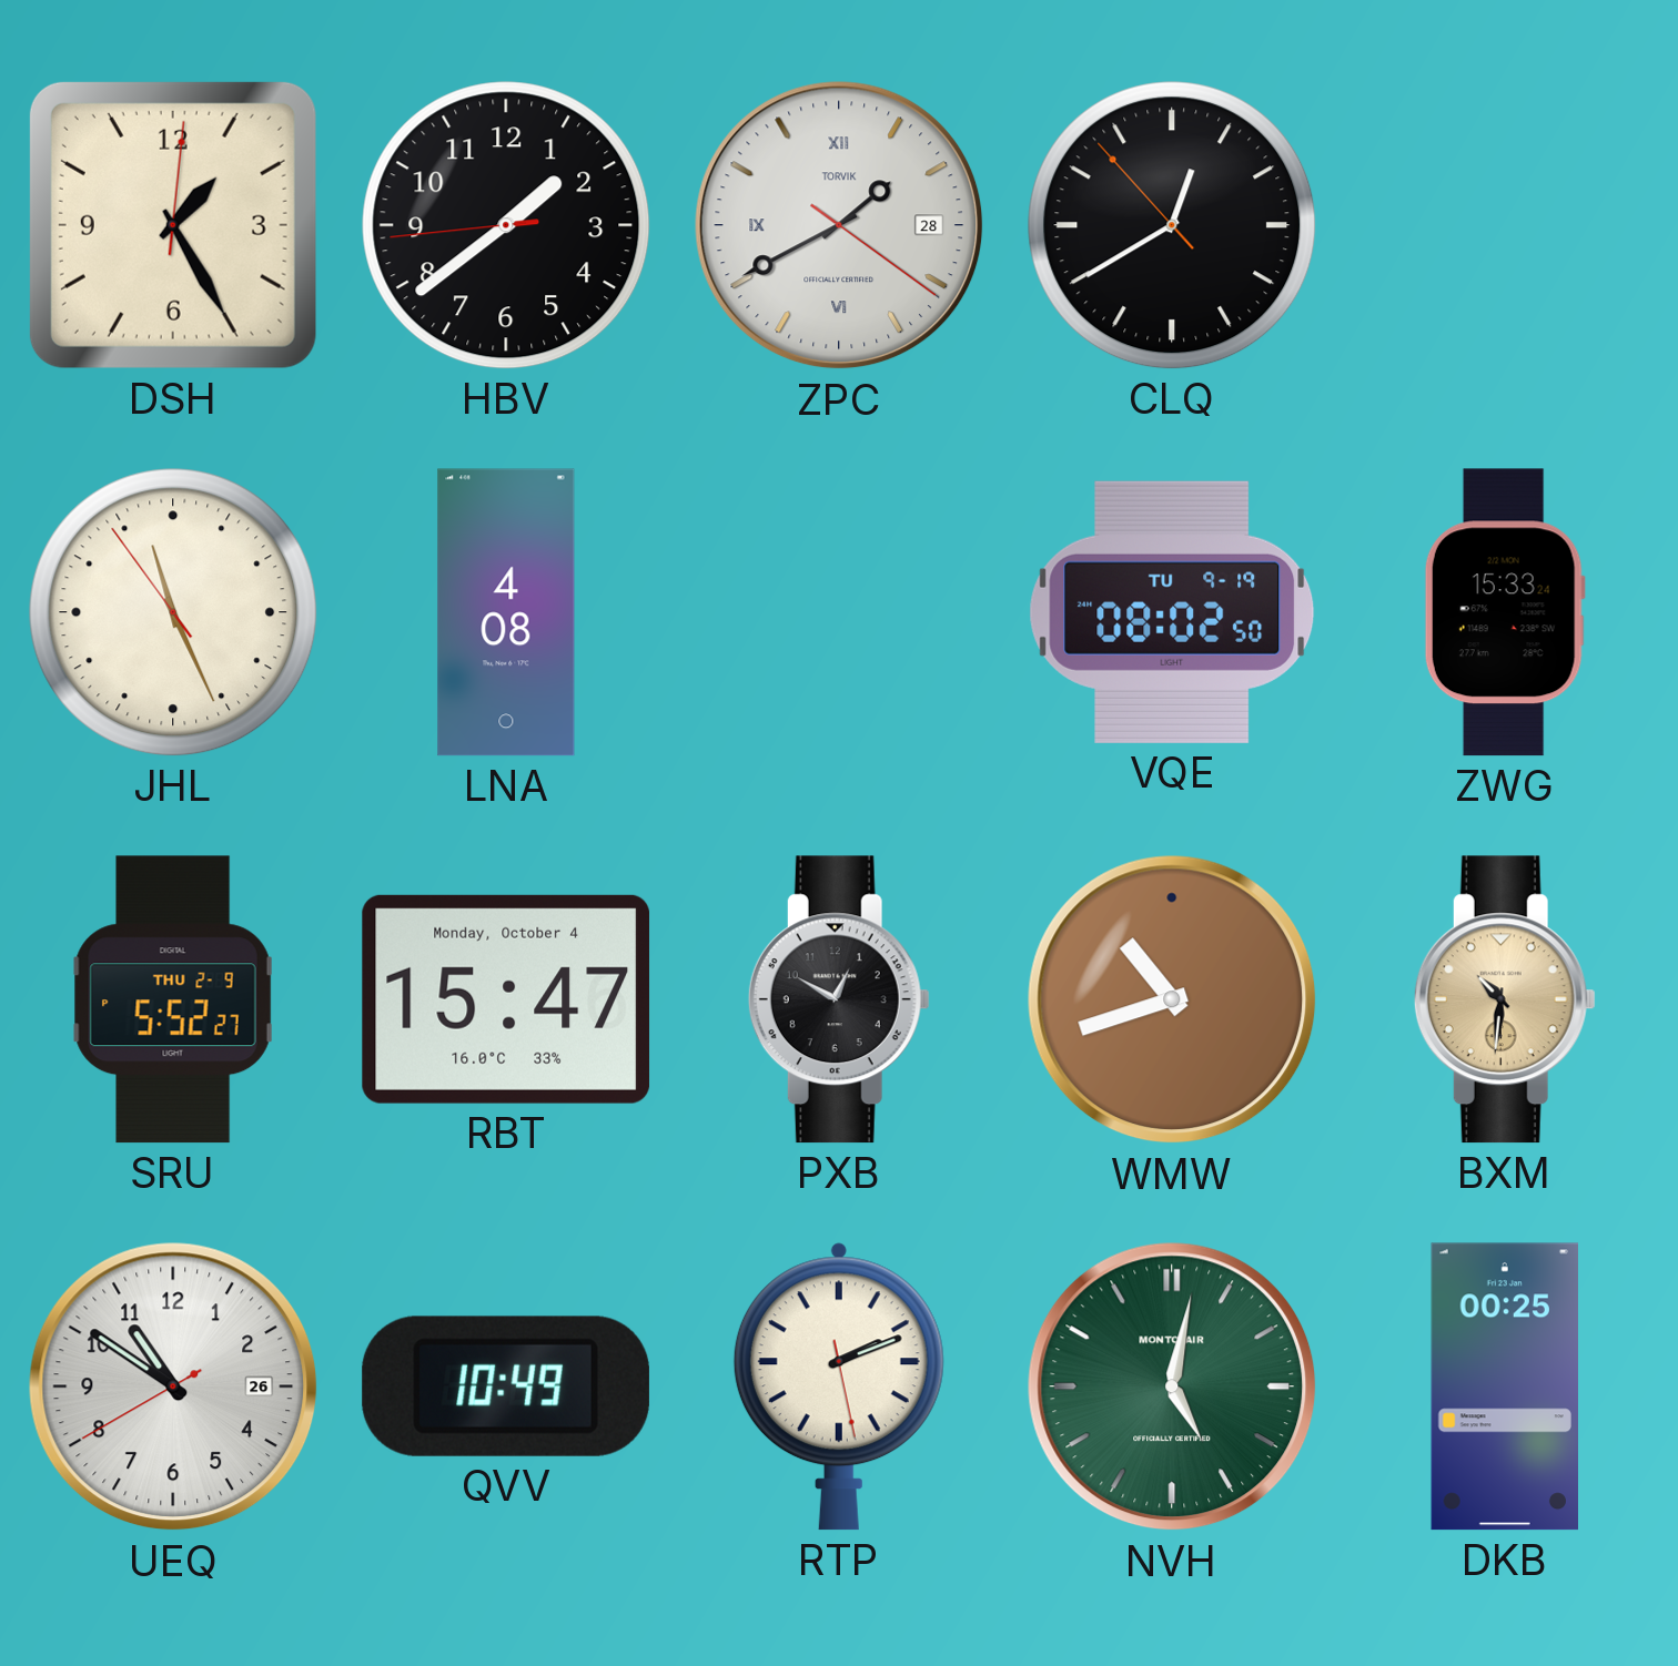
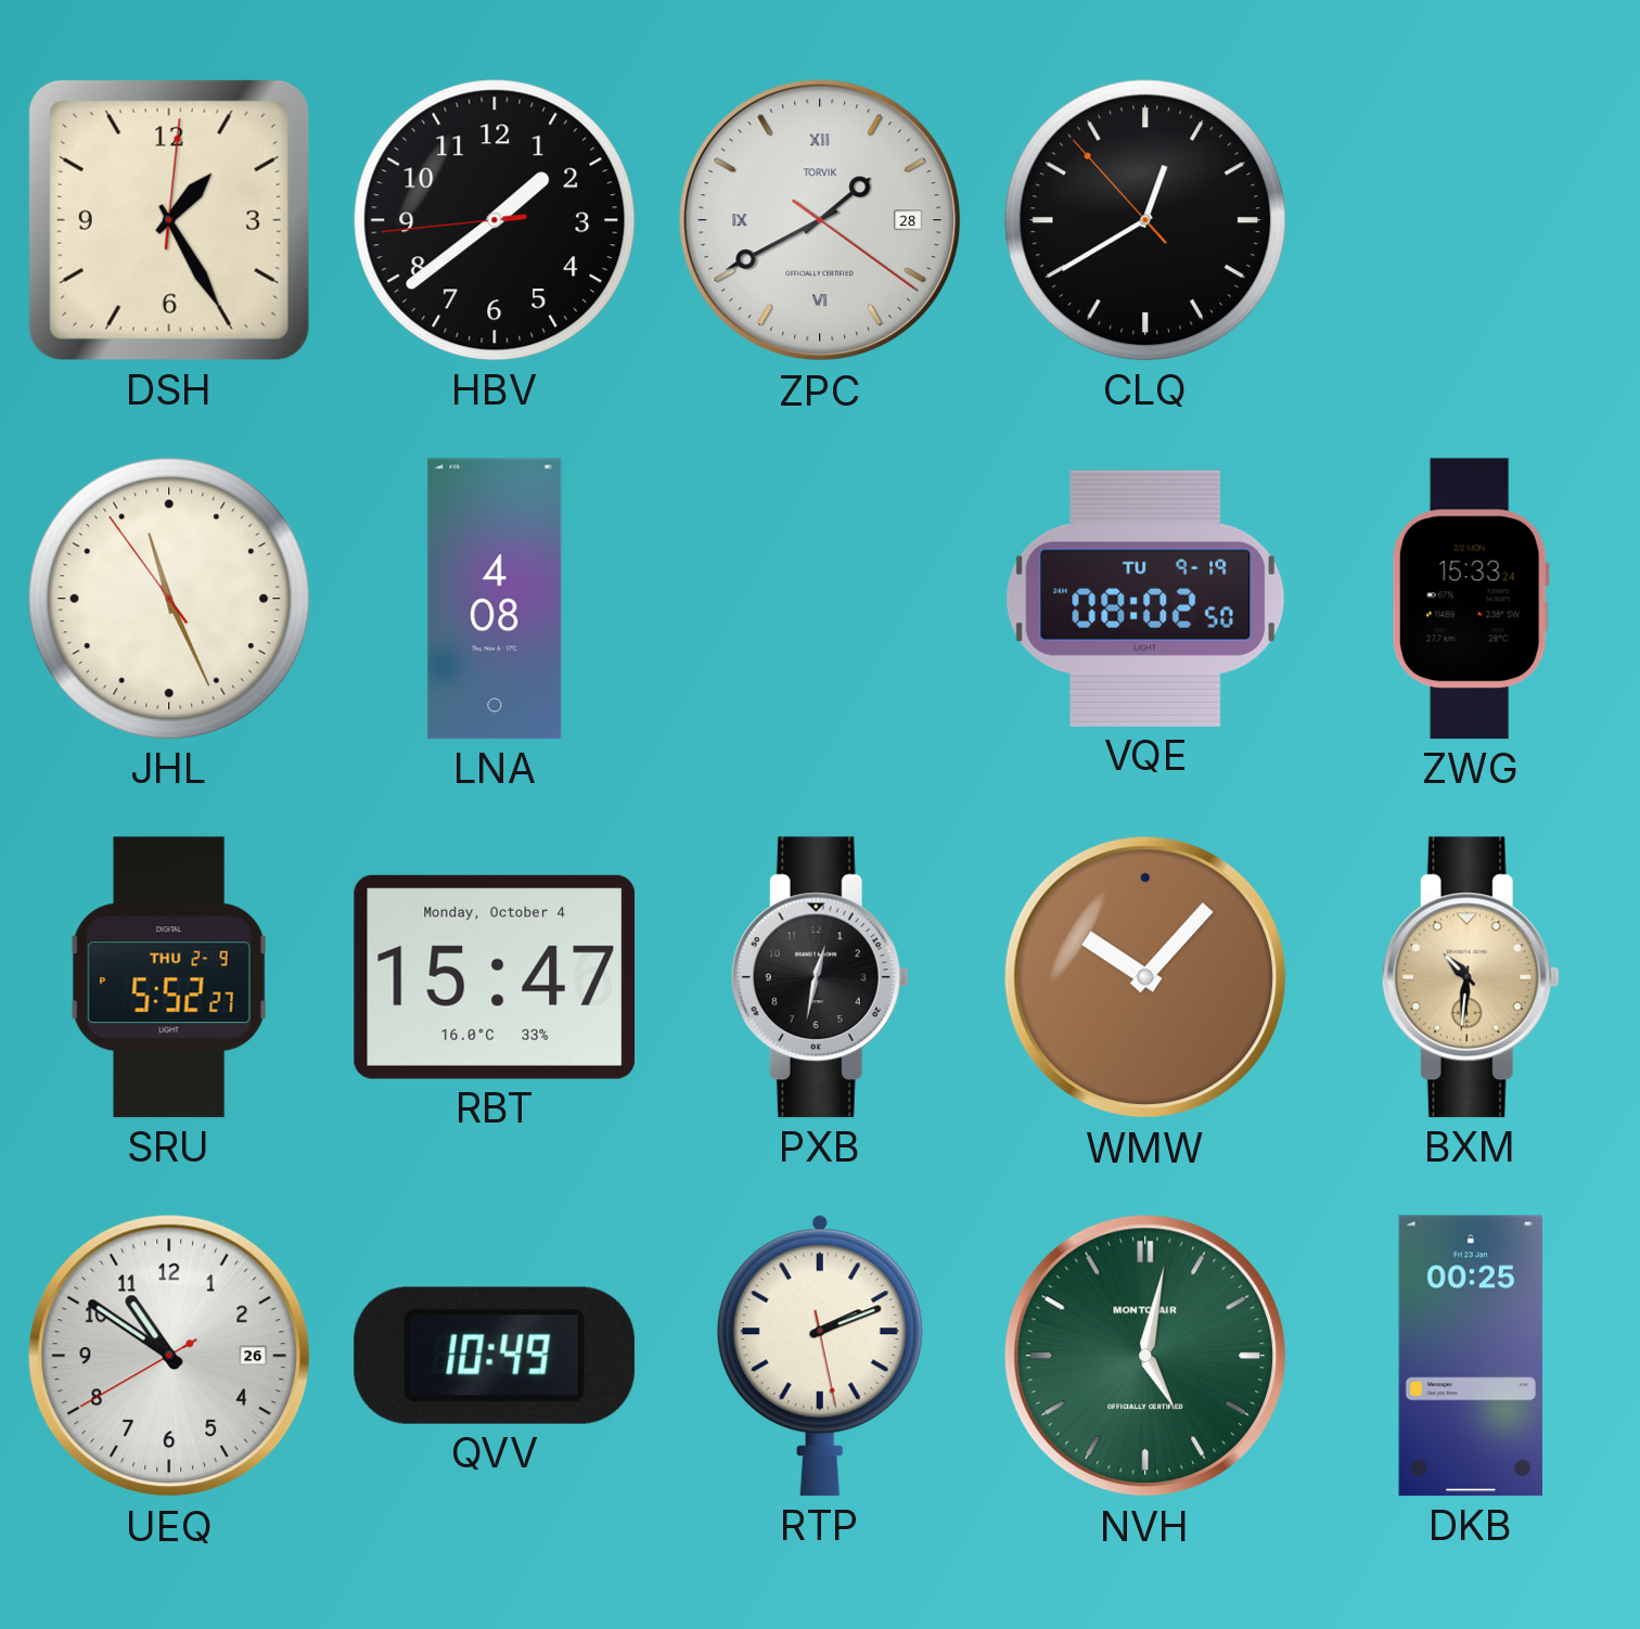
PXB: 12:50 -> 12:32
WMW: 10:42 -> 10:07
